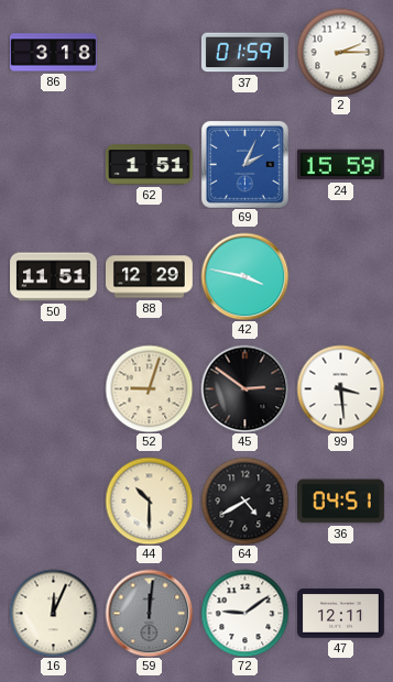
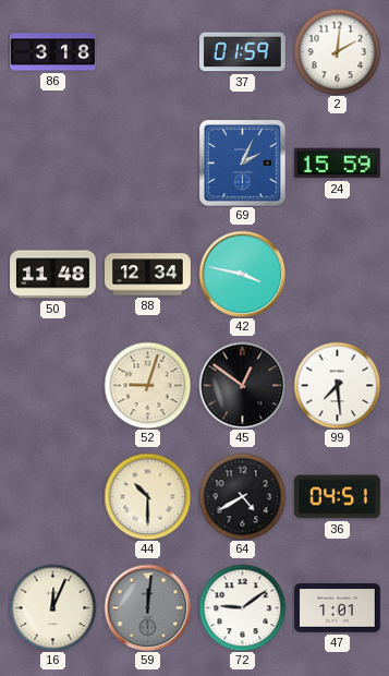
2: 2:15 -> 2:01
62: 1:51 -> none
50: 11:51 -> 11:48
88: 12:29 -> 12:34
45: 2:51 -> 12:51
99: 3:29 -> 7:29
47: 12:11 -> 1:01
